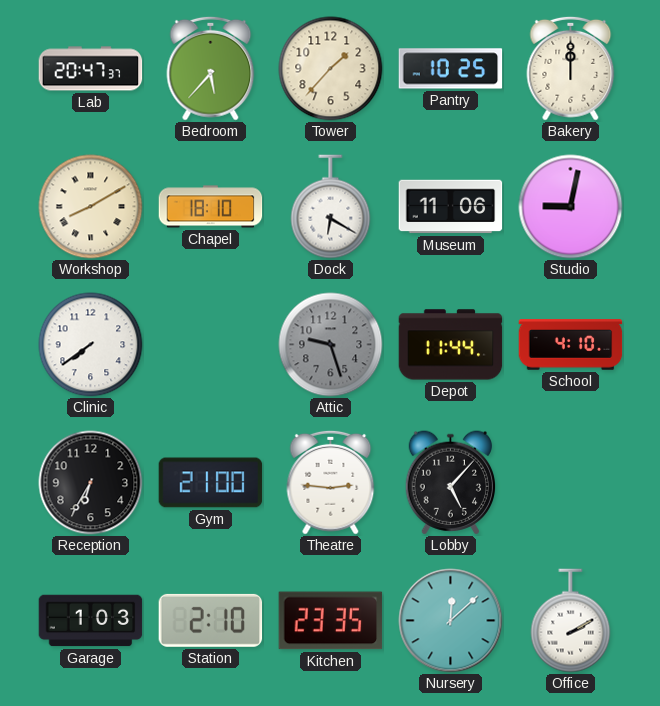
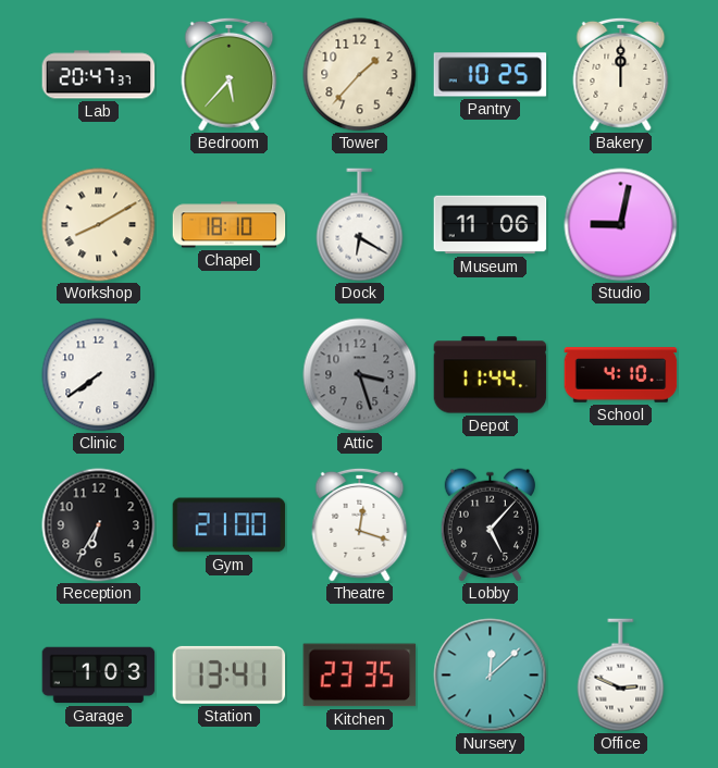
Attic: 9:27 -> 3:27
Theatre: 2:46 -> 12:18
Station: 2:10 -> 13:41
Office: 2:10 -> 2:49
